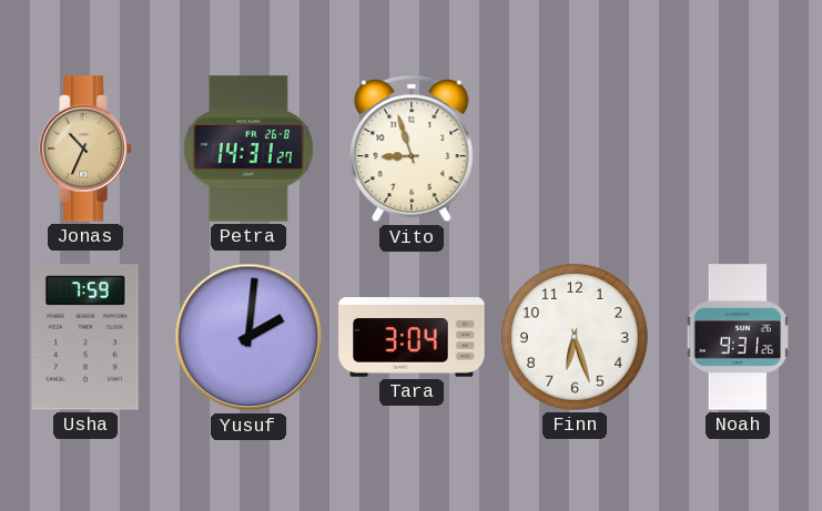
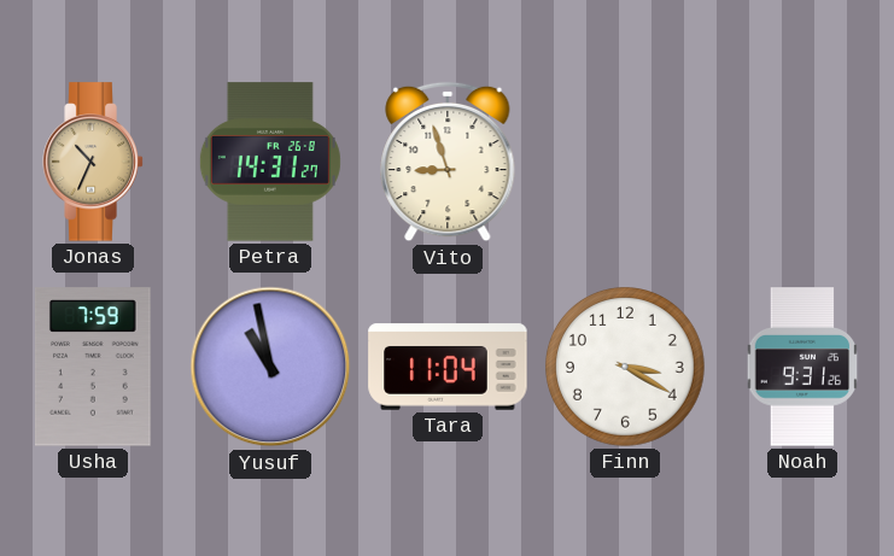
Yusuf: 2:01 -> 10:58
Tara: 3:04 -> 11:04
Finn: 6:27 -> 3:20
